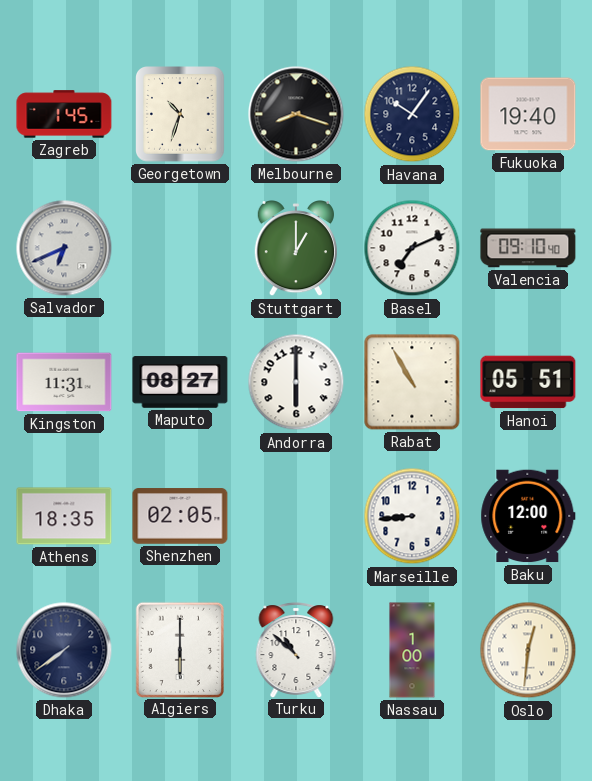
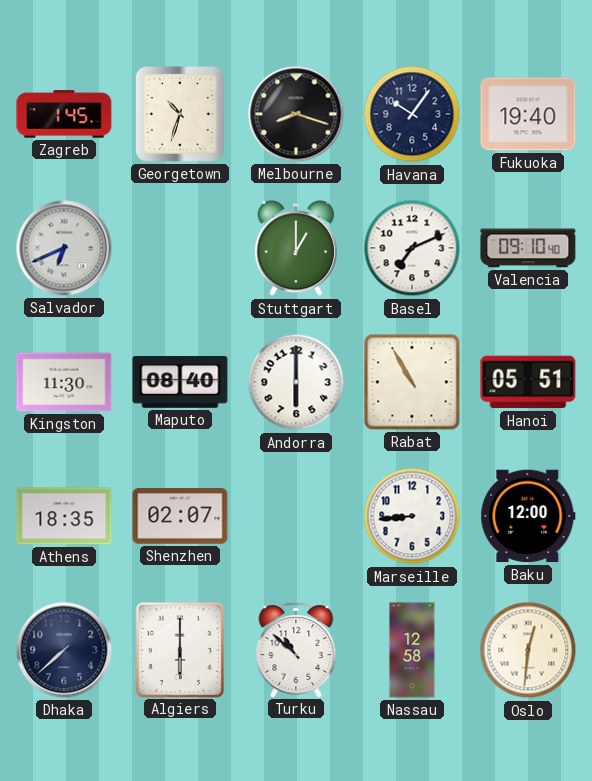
Kingston: 11:31 -> 11:30
Maputo: 08:27 -> 08:40
Shenzhen: 02:05 -> 02:07
Dhaka: 7:39 -> 7:38
Nassau: 1:00 -> 12:58
